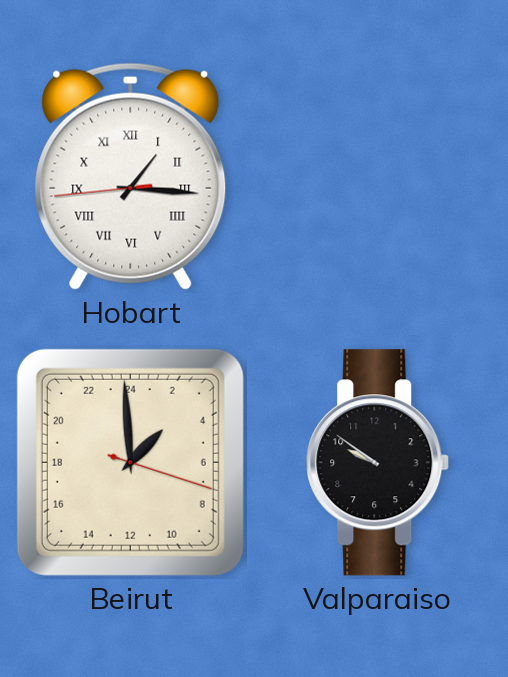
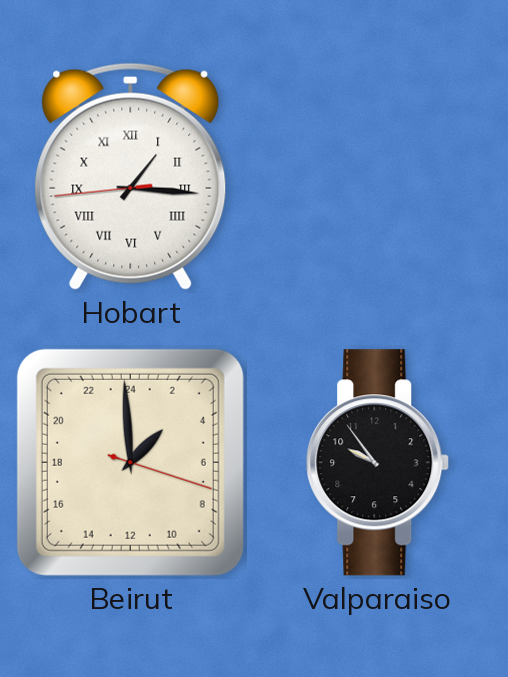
Valparaiso: 9:51 -> 9:54
